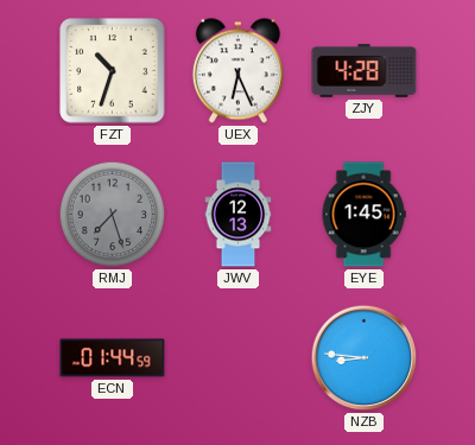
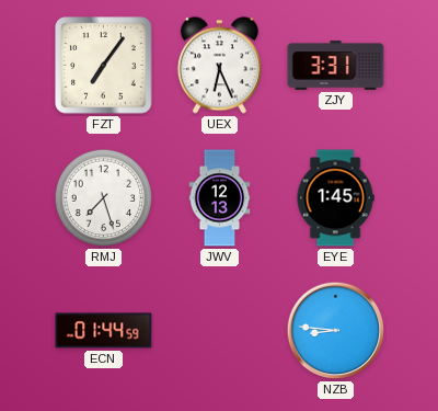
FZT: 10:33 -> 7:06
ZJY: 4:28 -> 3:31
RMJ dial: grey -> white
